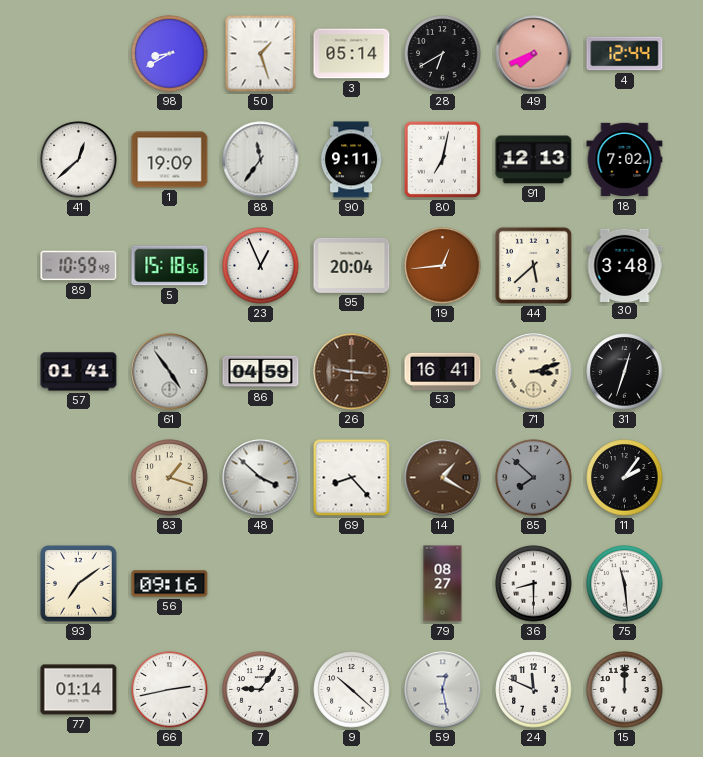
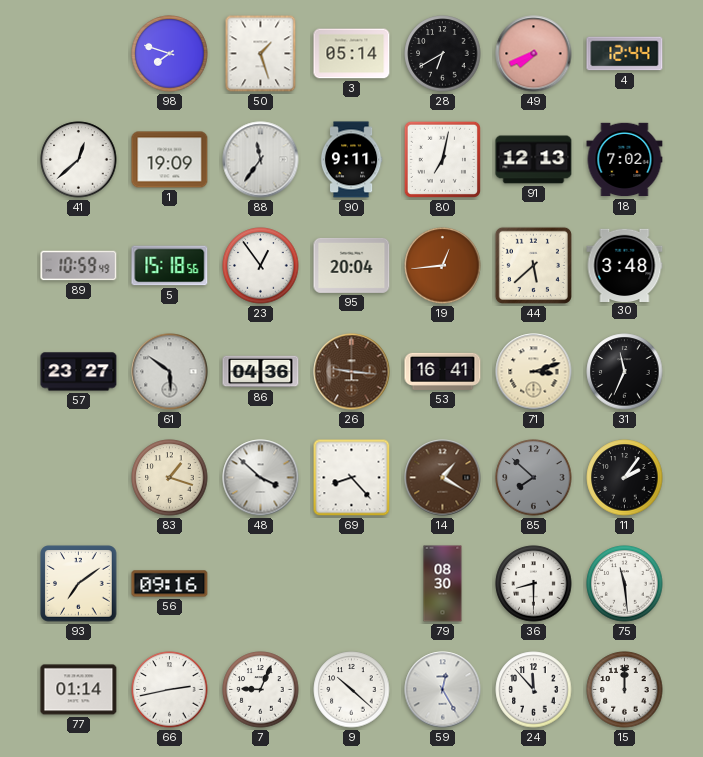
98: 8:40 -> 7:48
23: 12:56 -> 12:54
57: 01:41 -> 23:27
61: 4:54 -> 5:51
86: 04:59 -> 04:36
31: 12:33 -> 11:34
79: 08:27 -> 08:30
7: 9:06 -> 9:04
59: 12:28 -> 12:25
24: 11:49 -> 11:53
